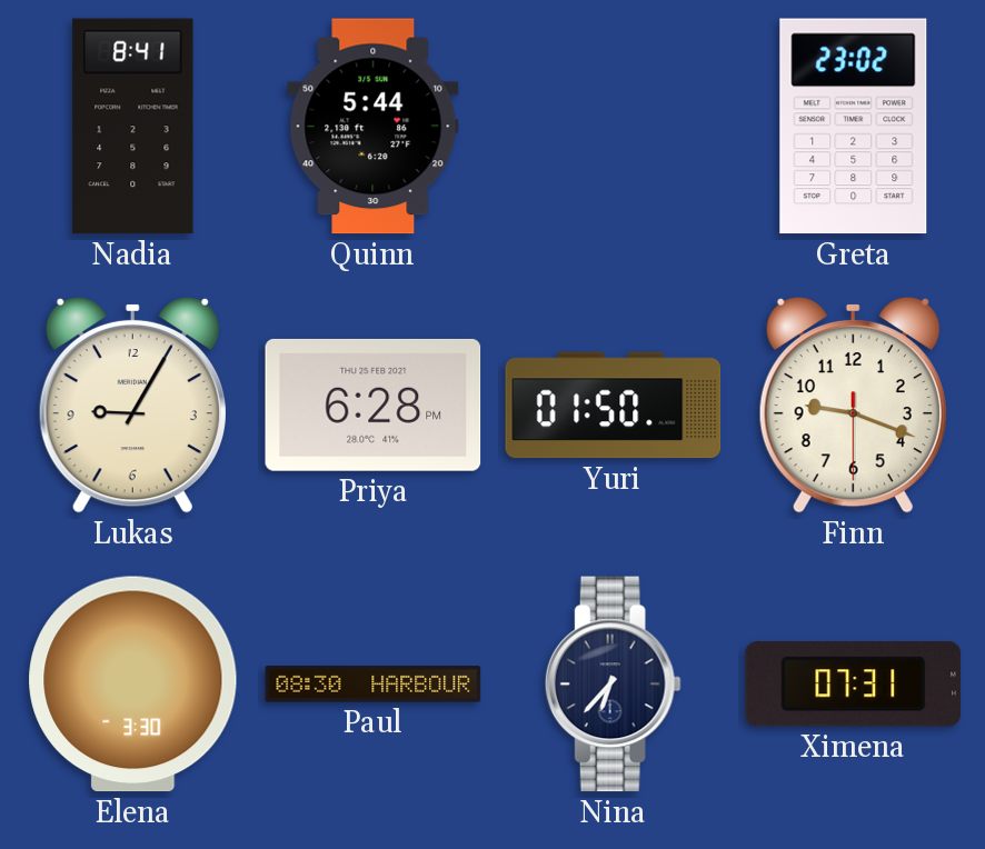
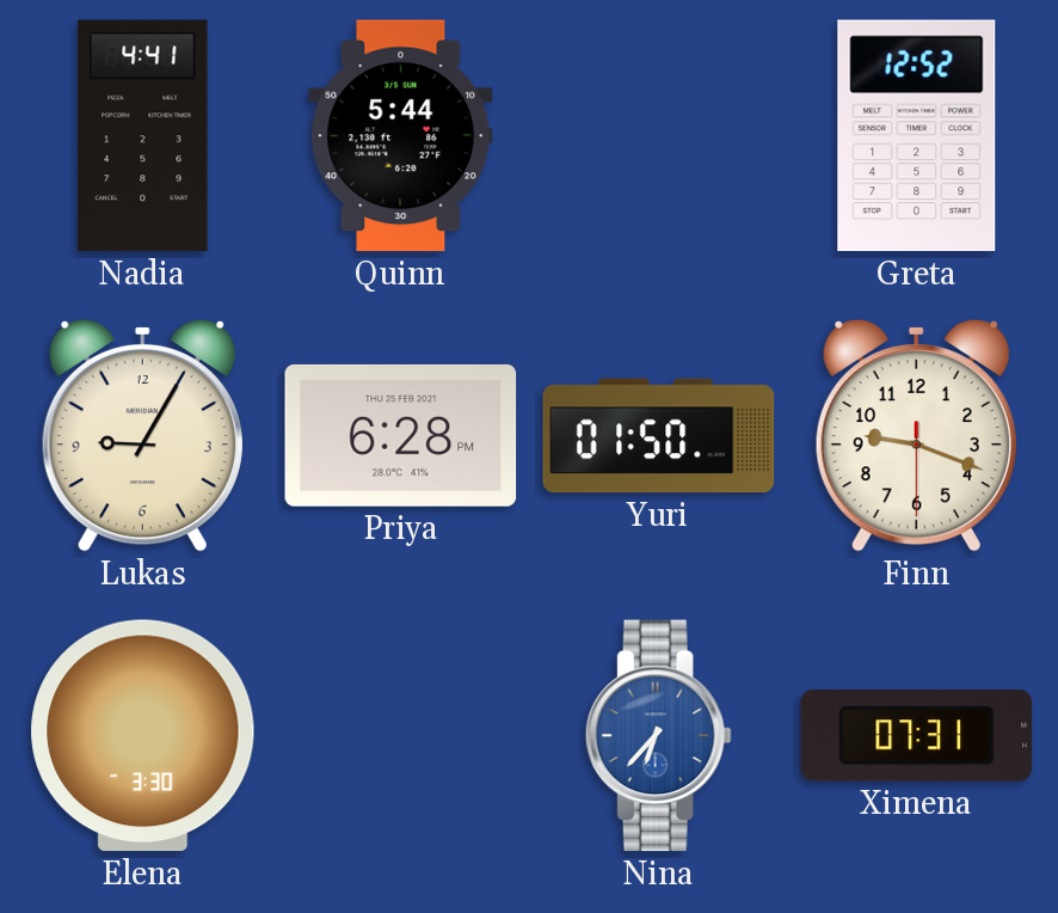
Nadia: 8:41 -> 4:41
Greta: 23:02 -> 12:52
Paul: 08:30 -> none
Nina dial: navy -> blue
